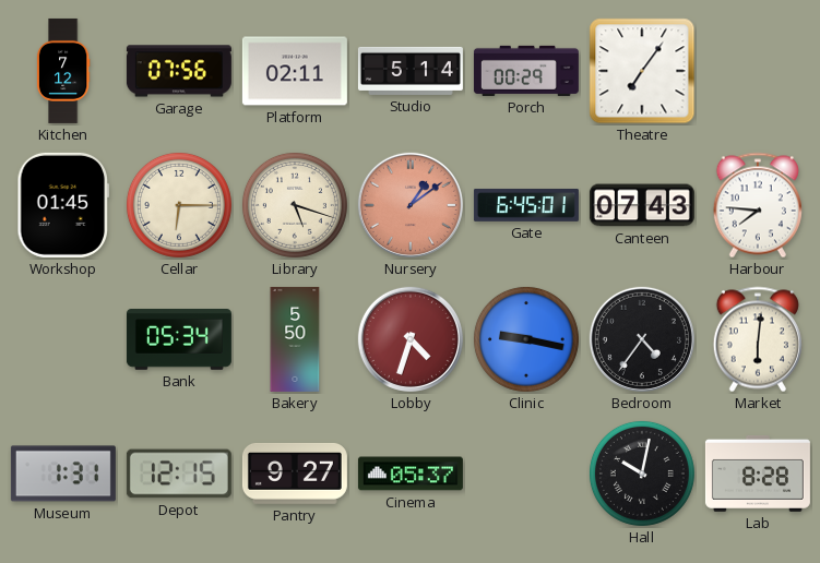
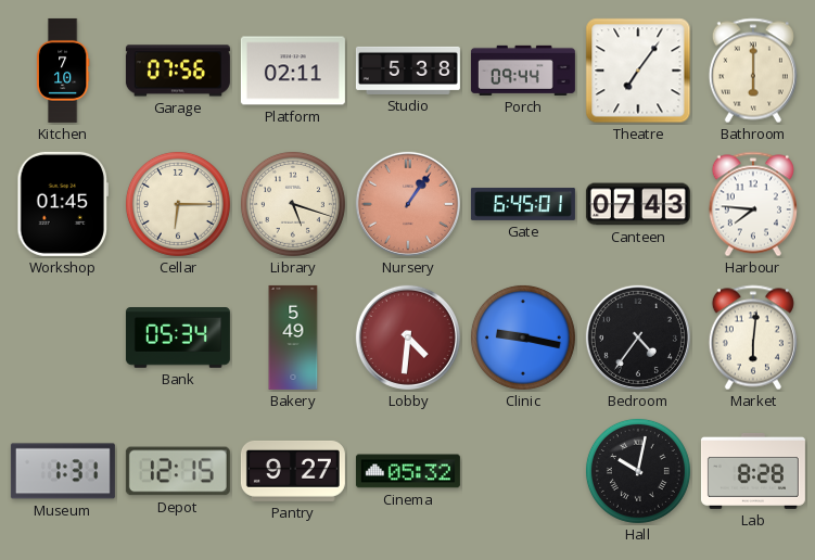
Kitchen: 7:12 -> 7:10
Studio: 5:14 -> 5:38
Porch: 00:29 -> 09:44
Bathroom: none -> 6:00
Nursery: 1:09 -> 1:06
Bakery: 5:50 -> 5:49
Lobby: 4:33 -> 4:31
Cinema: 05:37 -> 05:32
